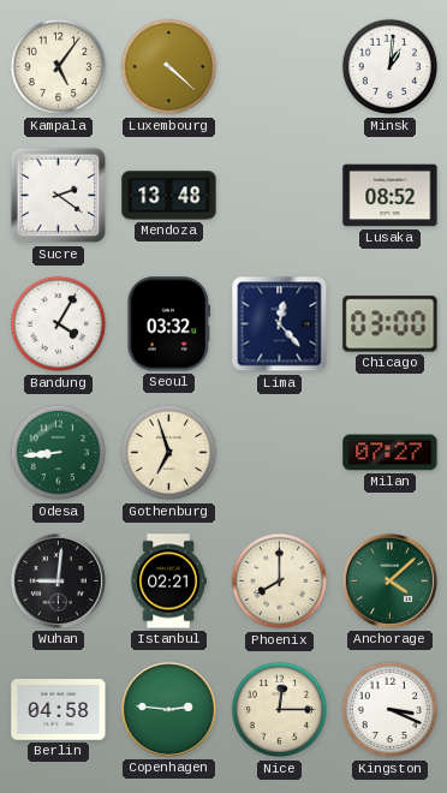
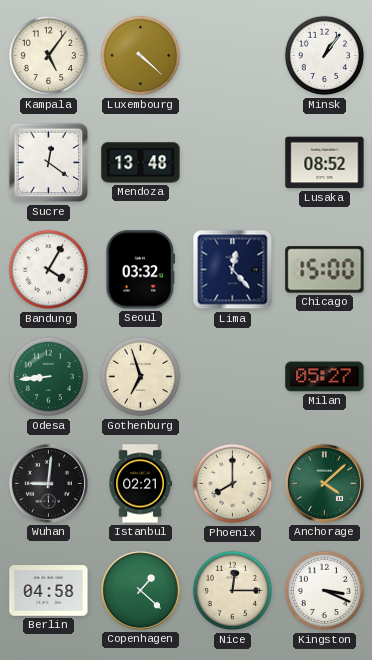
Minsk: 1:01 -> 1:06
Sucre: 2:21 -> 12:21
Chicago: 03:00 -> 15:00
Milan: 07:27 -> 05:27
Copenhagen: 2:46 -> 1:22
